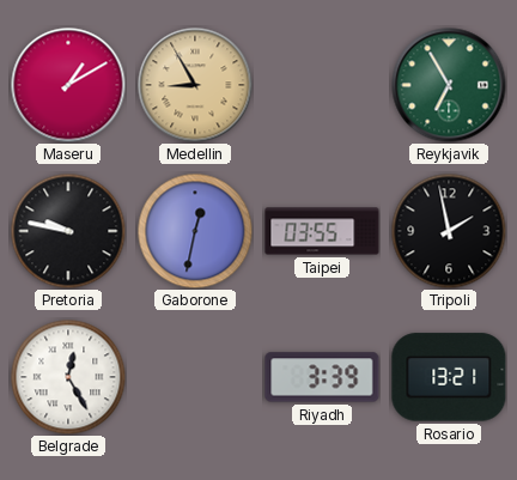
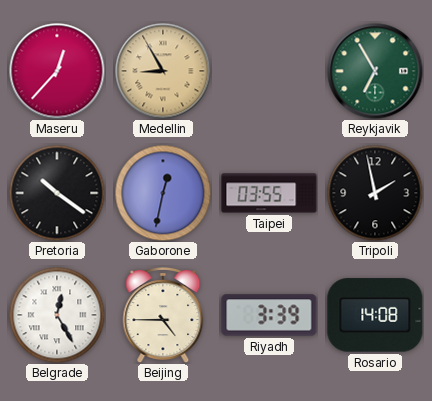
Maseru: 1:10 -> 12:37
Pretoria: 9:47 -> 10:21
Beijing: none -> 4:45
Rosario: 13:21 -> 14:08
